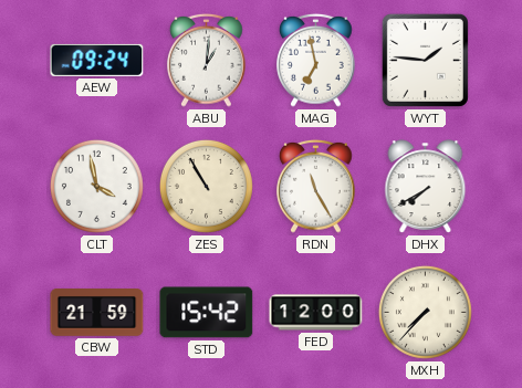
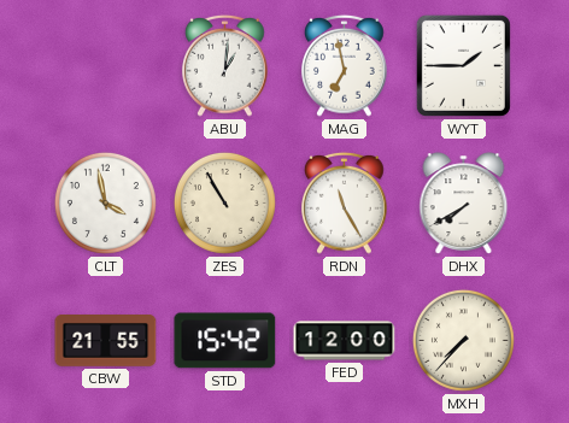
AEW: 09:24 -> none
WYT: 1:46 -> 1:45
CBW: 21:59 -> 21:55
